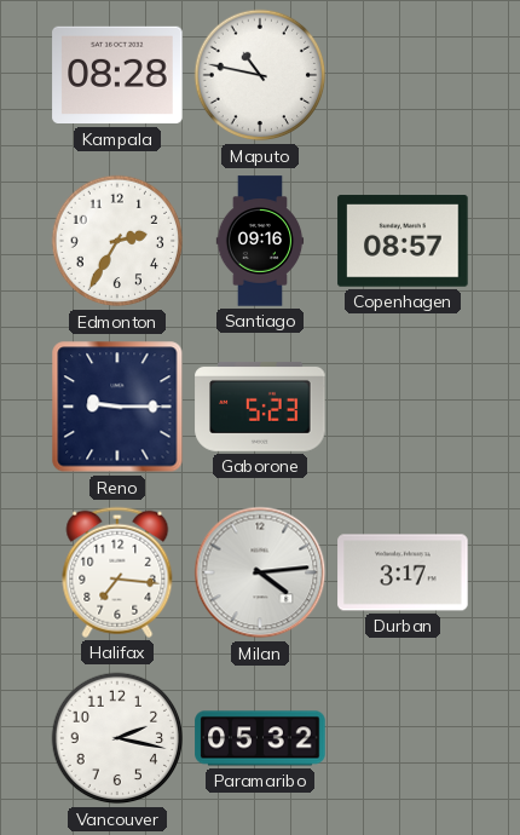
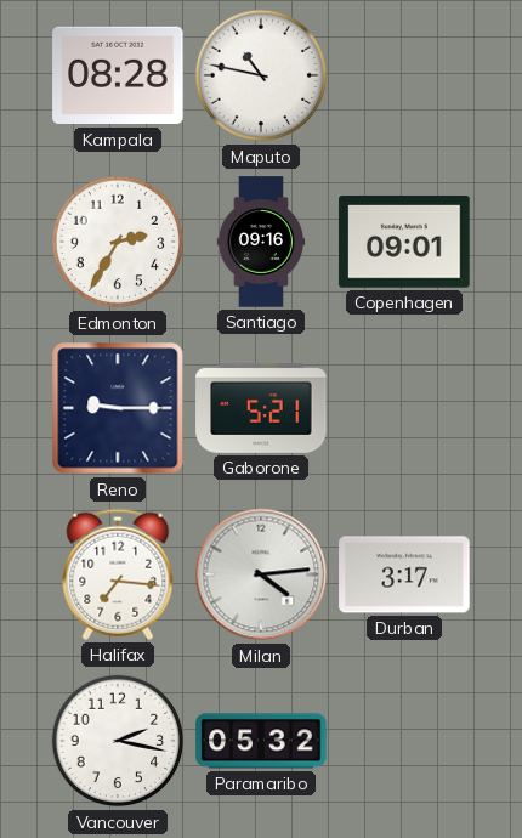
Copenhagen: 08:57 -> 09:01
Gaborone: 5:23 -> 5:21
